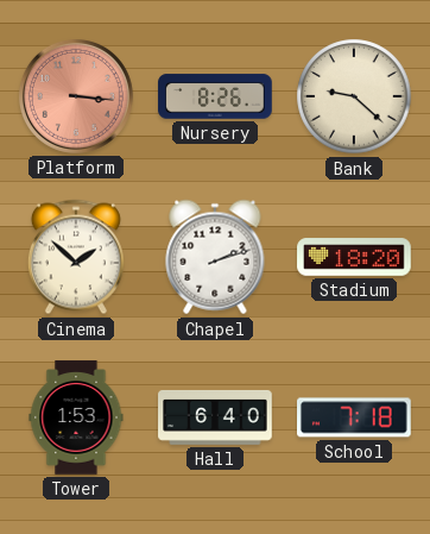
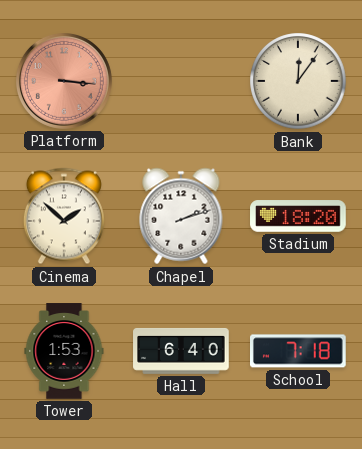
Nursery: 8:26 -> none
Bank: 9:22 -> 12:06
